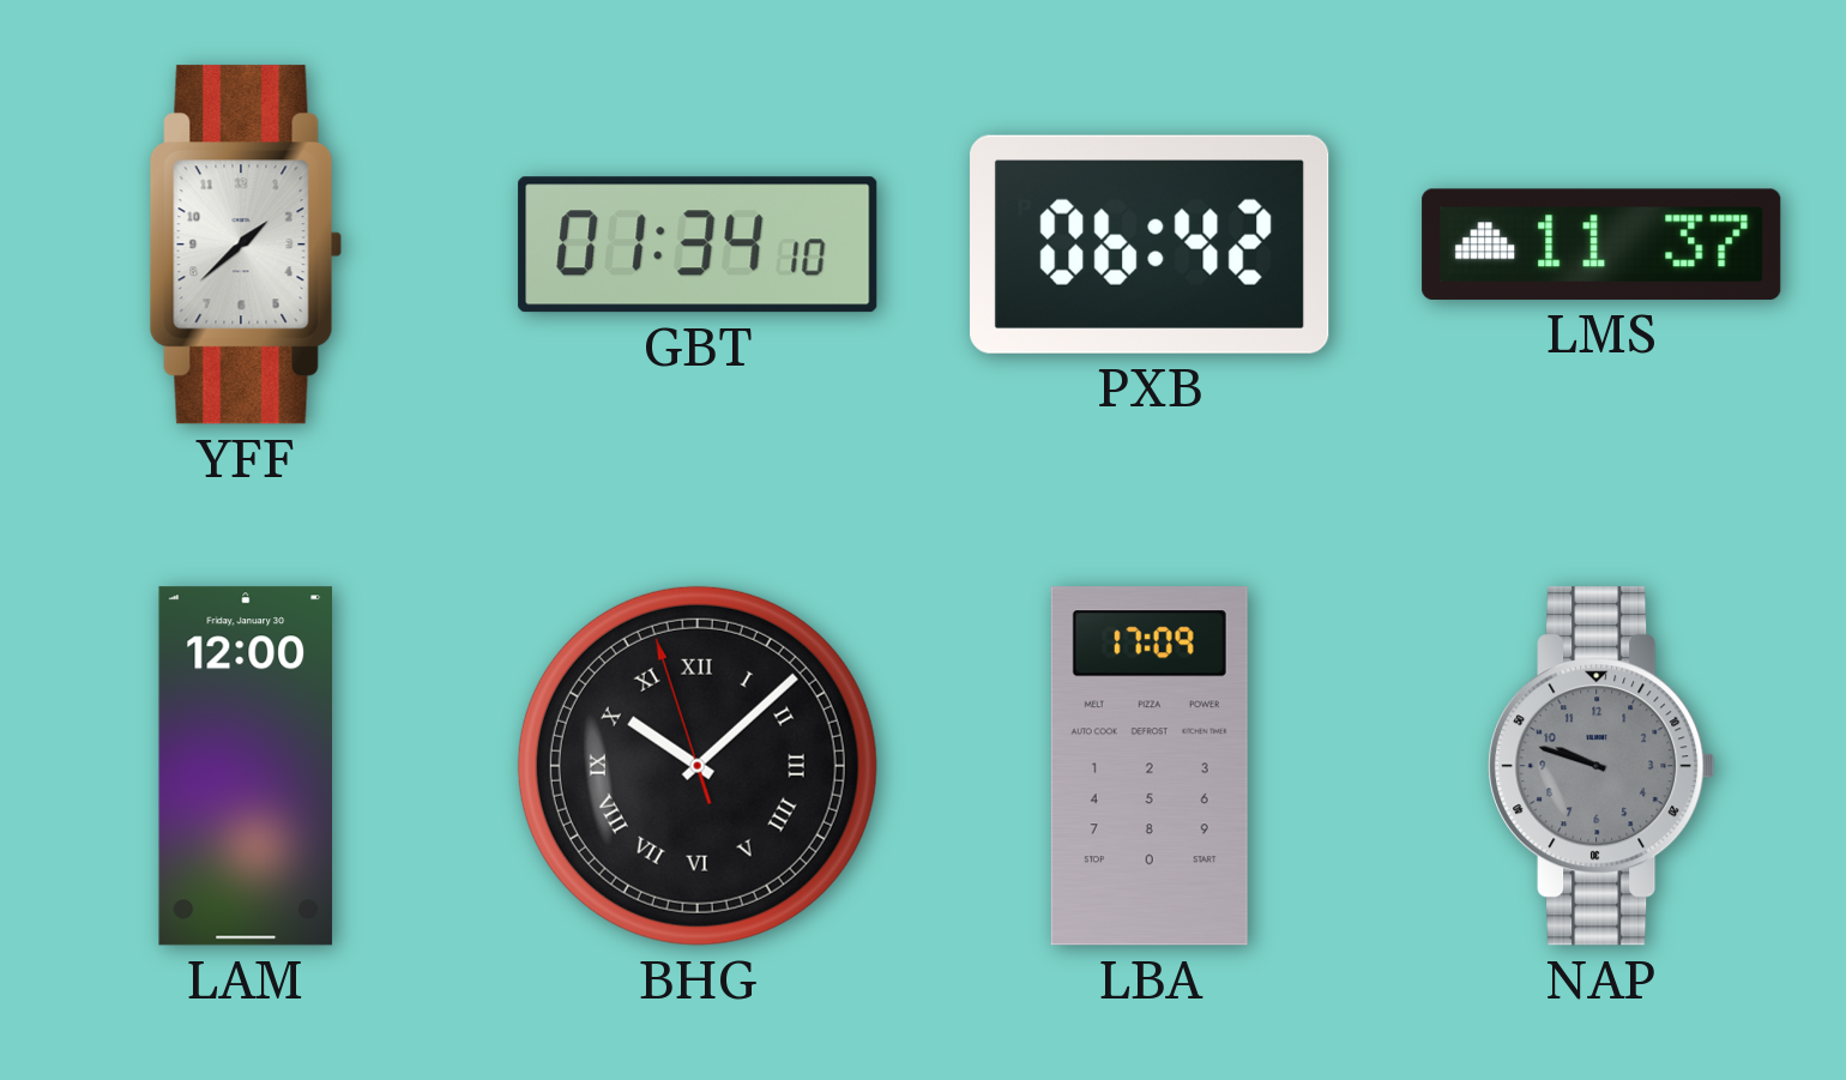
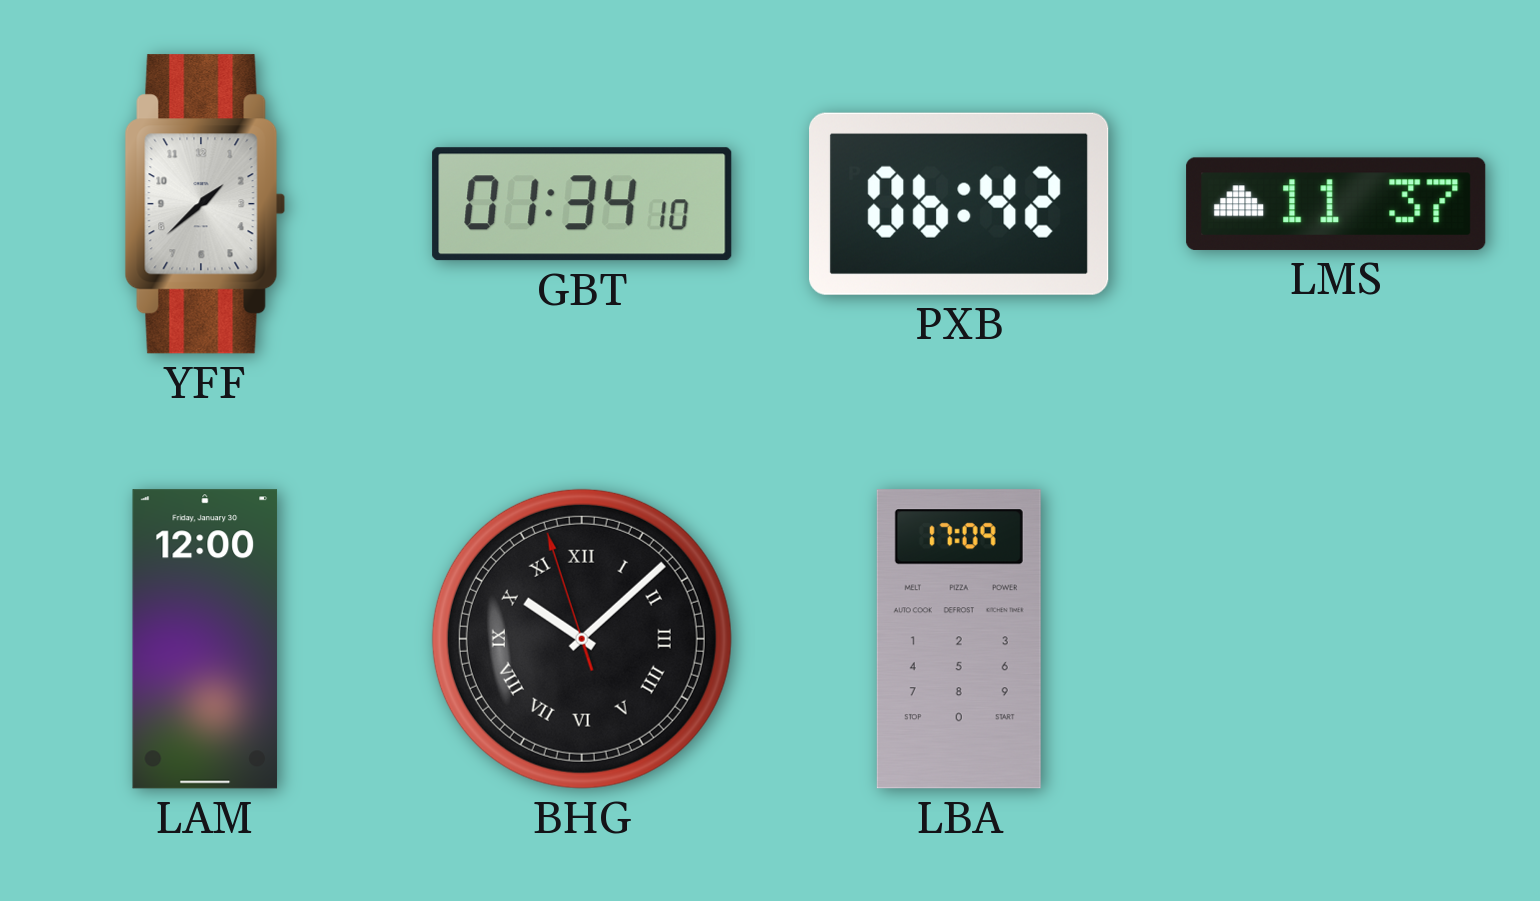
NAP: 9:48 -> none
